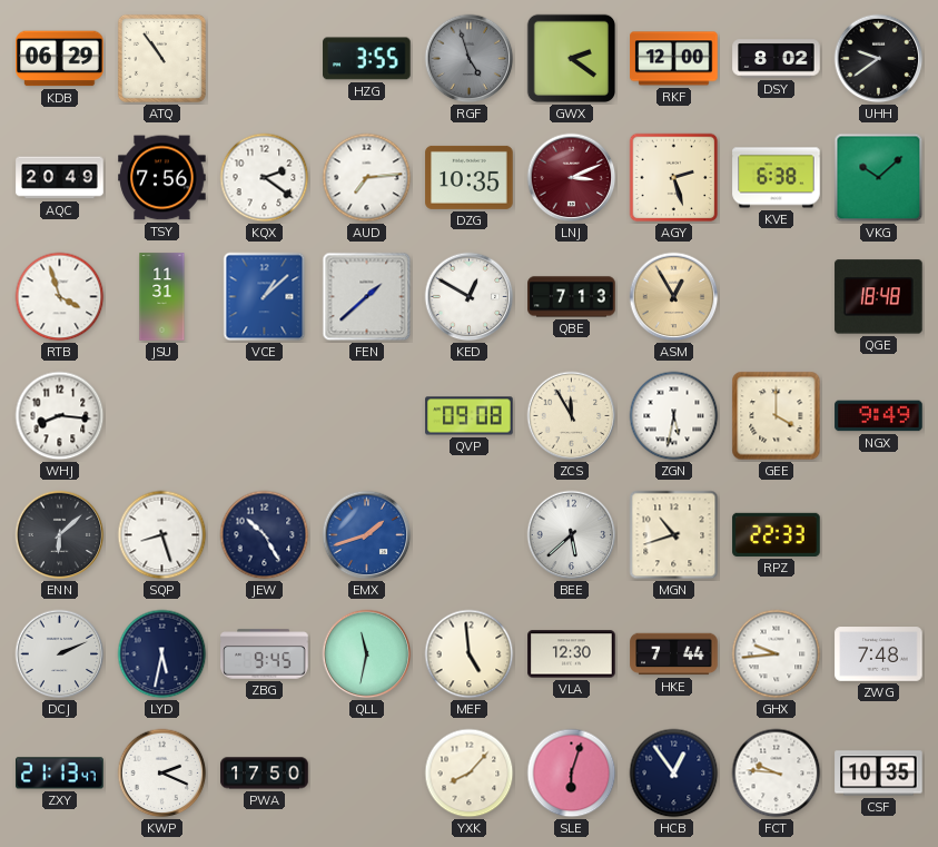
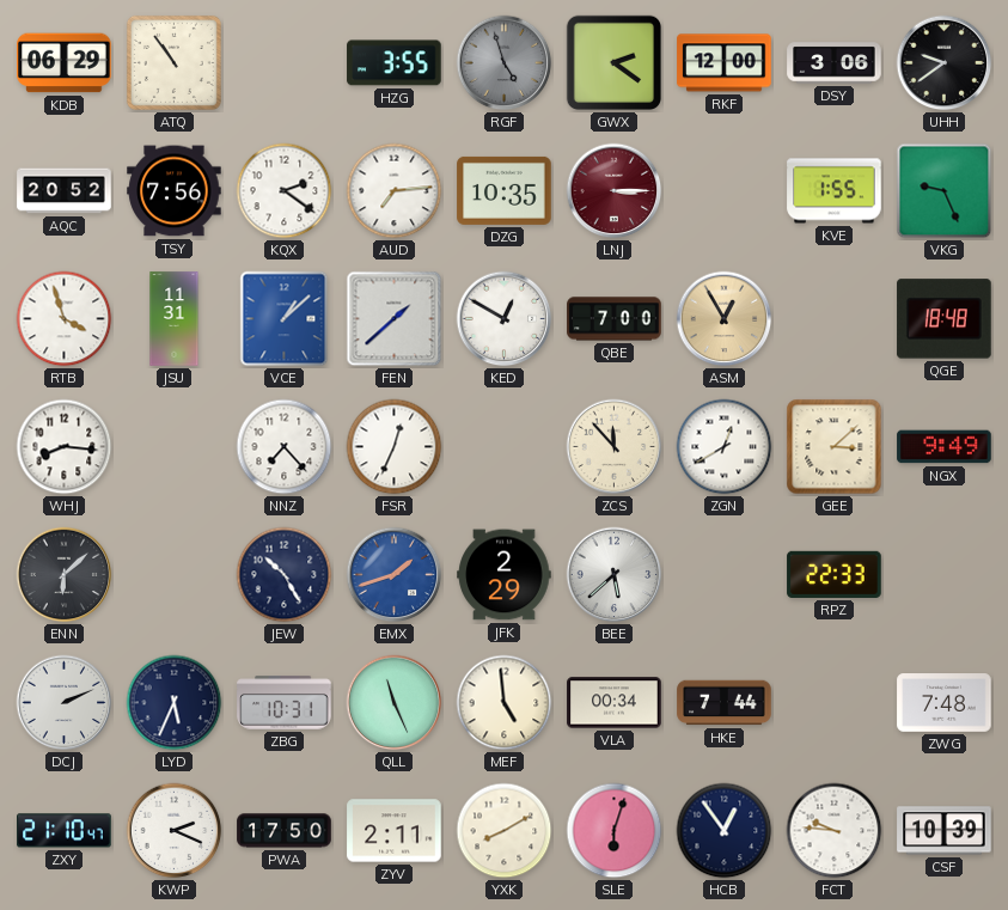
DSY: 8:02 -> 3:06
AQC: 20:49 -> 20:52
LNJ: 3:11 -> 3:15
AGY: 2:27 -> none
KVE: 6:38 -> 1:55
VKG: 10:08 -> 9:26
QBE: 7:13 -> 7:00
NNZ: none -> 7:23
FSR: none -> 12:34
QVP: 09:08 -> none
ZCS: 11:55 -> 11:53
ZGN: 5:32 -> 12:40
GEE: 4:00 -> 3:08
SQP: 8:27 -> none
JFK: none -> 2:29
MGN: 10:42 -> none
LYD: 5:32 -> 5:34
ZBG: 9:45 -> 10:31
QLL: 11:32 -> 11:26
VLA: 12:30 -> 00:34
GHX: 9:44 -> none
ZXY: 21:13 -> 21:10
ZYV: none -> 2:11
YXK: 8:07 -> 8:10
CSF: 10:35 -> 10:39
